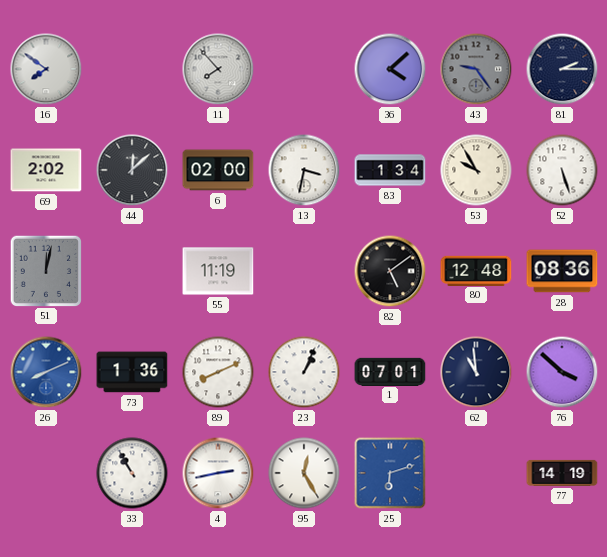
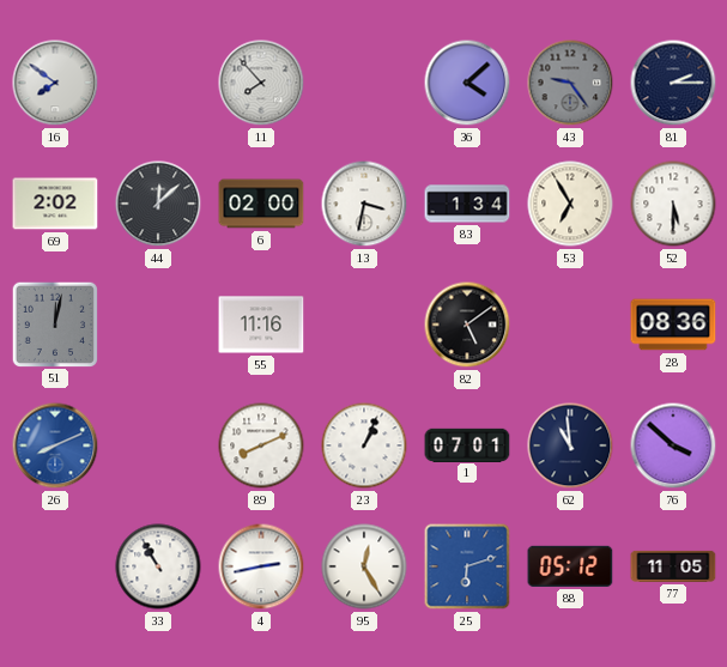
53: 9:55 -> 6:55
52: 5:27 -> 5:30
55: 11:19 -> 11:16
80: 12:48 -> none
73: 1:36 -> none
88: none -> 05:12
77: 14:19 -> 11:05
